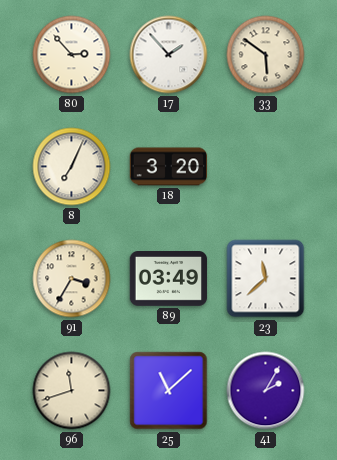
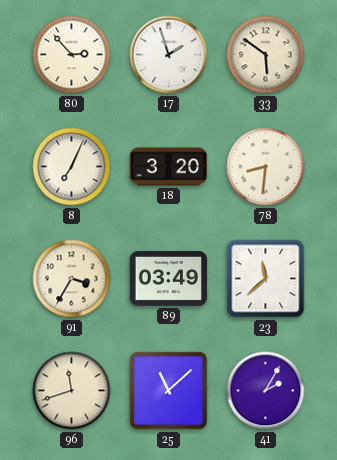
17: 1:53 -> 1:57
78: none -> 8:31
